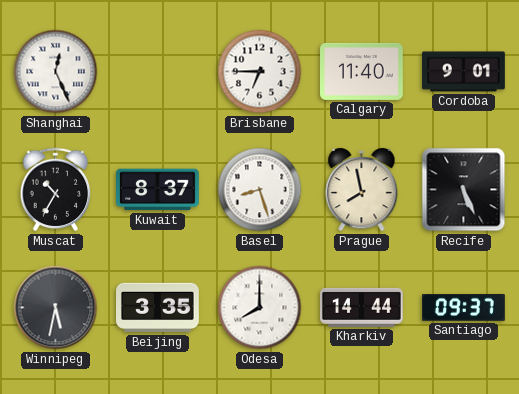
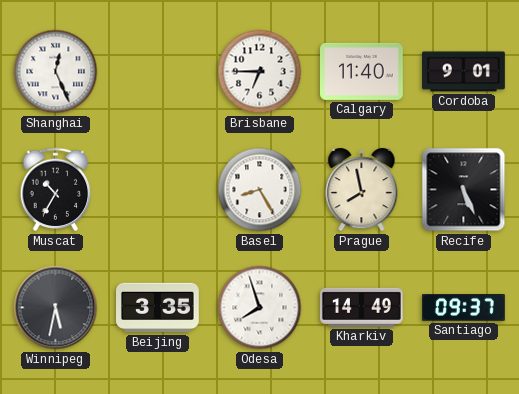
Kuwait: 8:37 -> none
Basel: 8:27 -> 8:25
Odesa: 8:00 -> 7:57
Kharkiv: 14:44 -> 14:49
